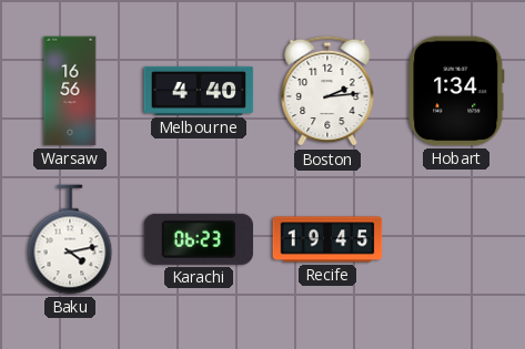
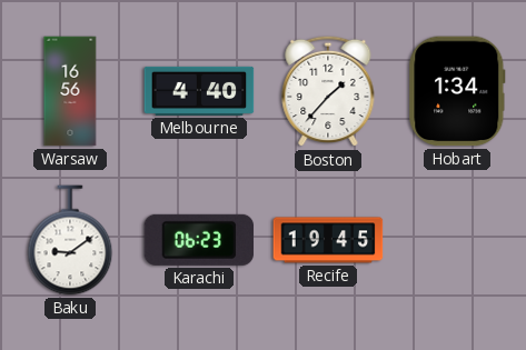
Boston: 2:14 -> 1:37
Baku: 4:13 -> 9:09
